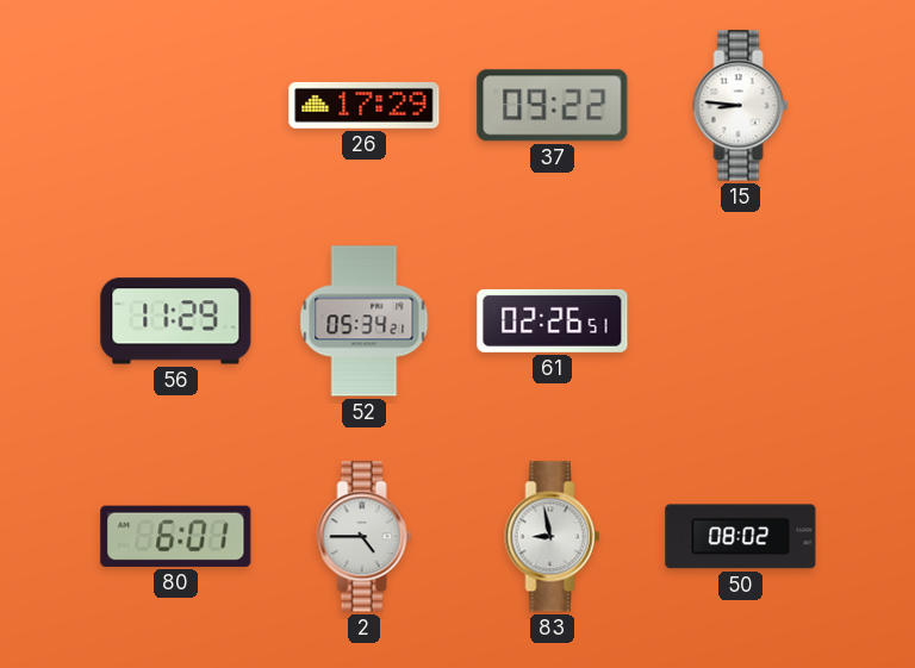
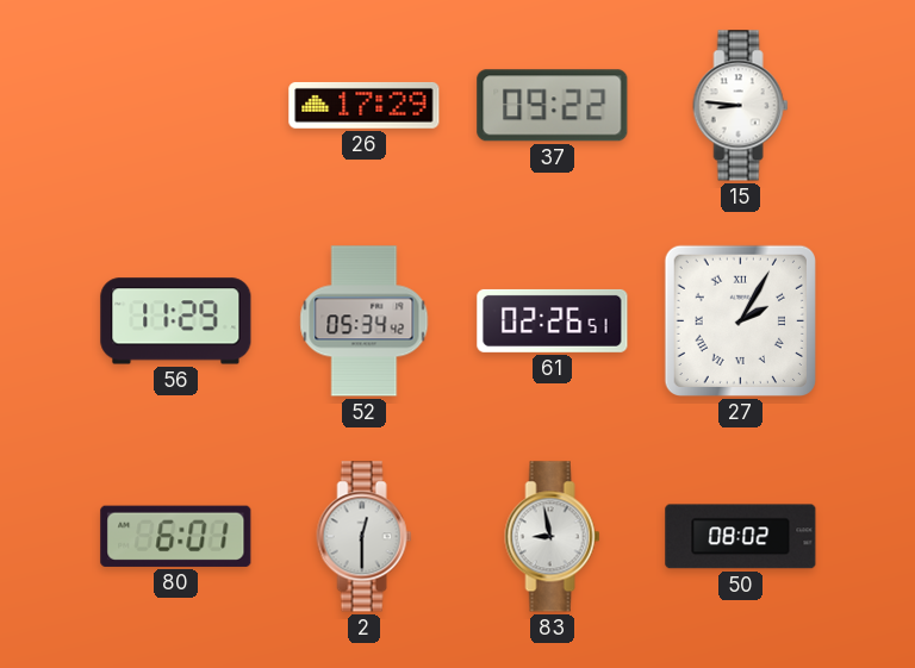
52: 05:34:21 -> 05:34:42
27: none -> 2:05
2: 4:45 -> 12:30
